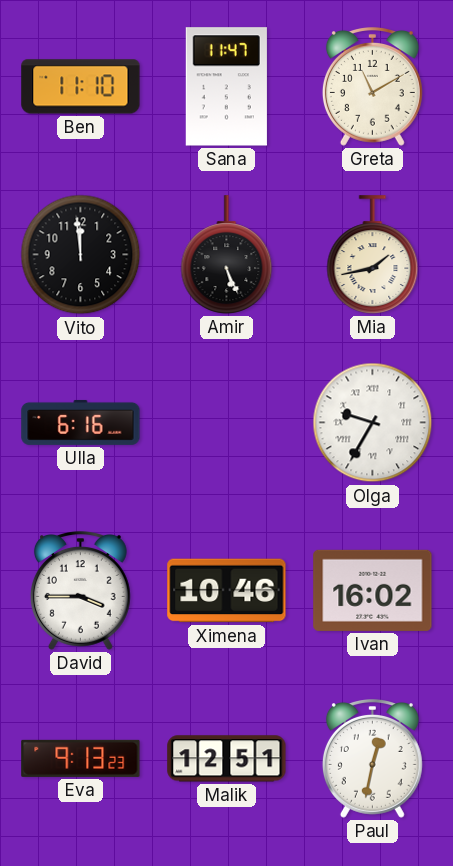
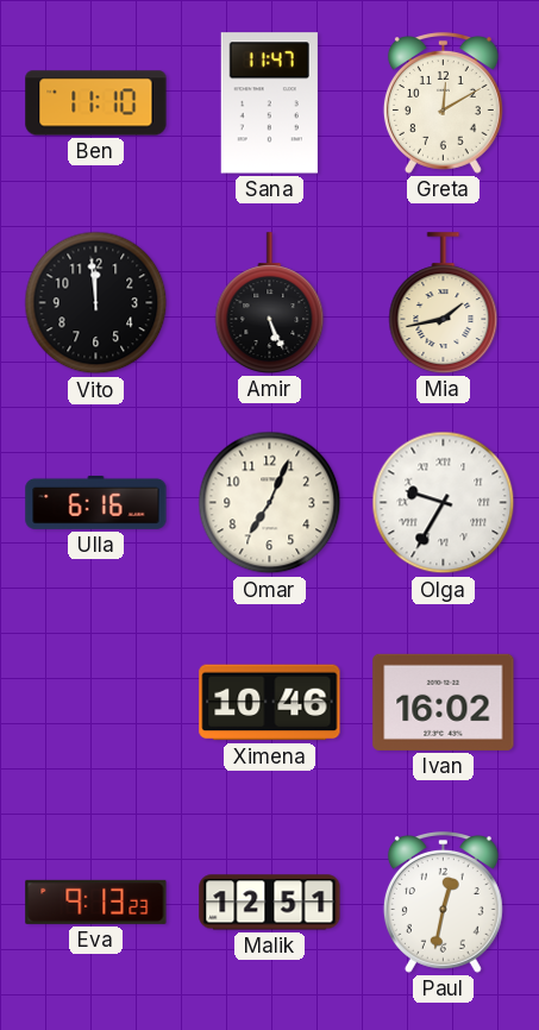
Greta: 11:10 -> 12:10
Omar: none -> 7:04
David: 3:45 -> none
